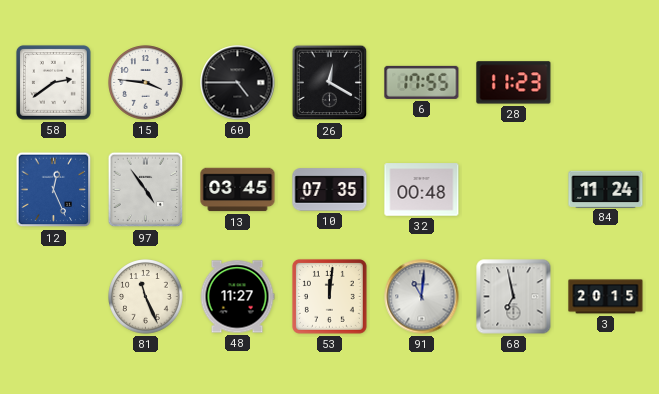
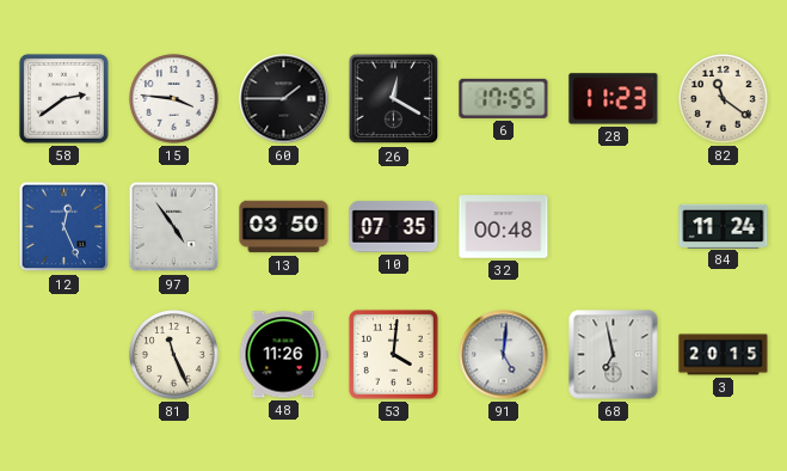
60: 4:45 -> 1:45
82: none -> 11:21
13: 03:45 -> 03:50
48: 11:27 -> 11:26
53: 12:01 -> 4:01
91: 11:01 -> 5:01
